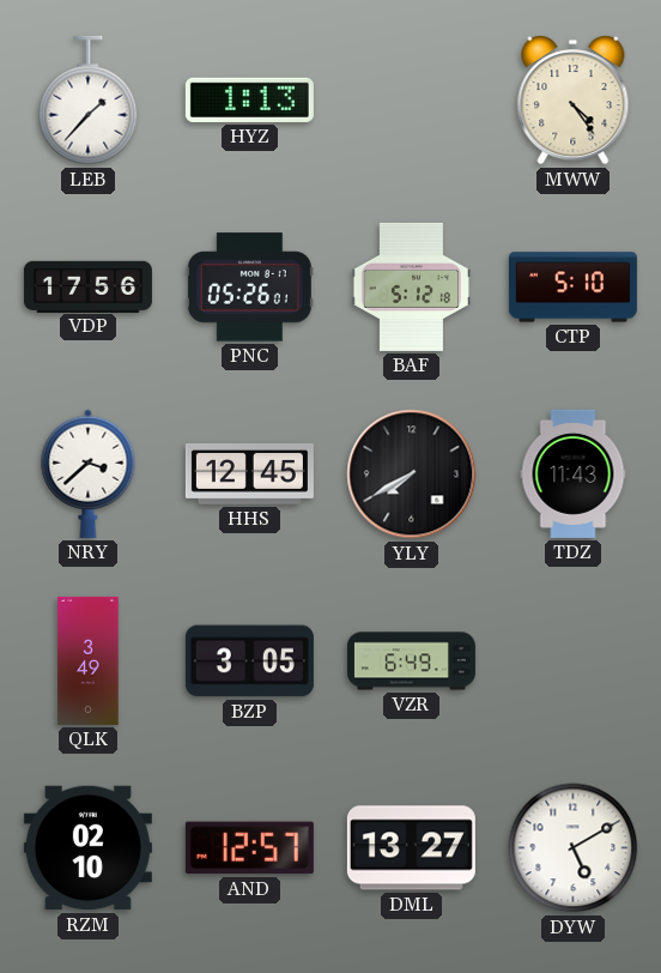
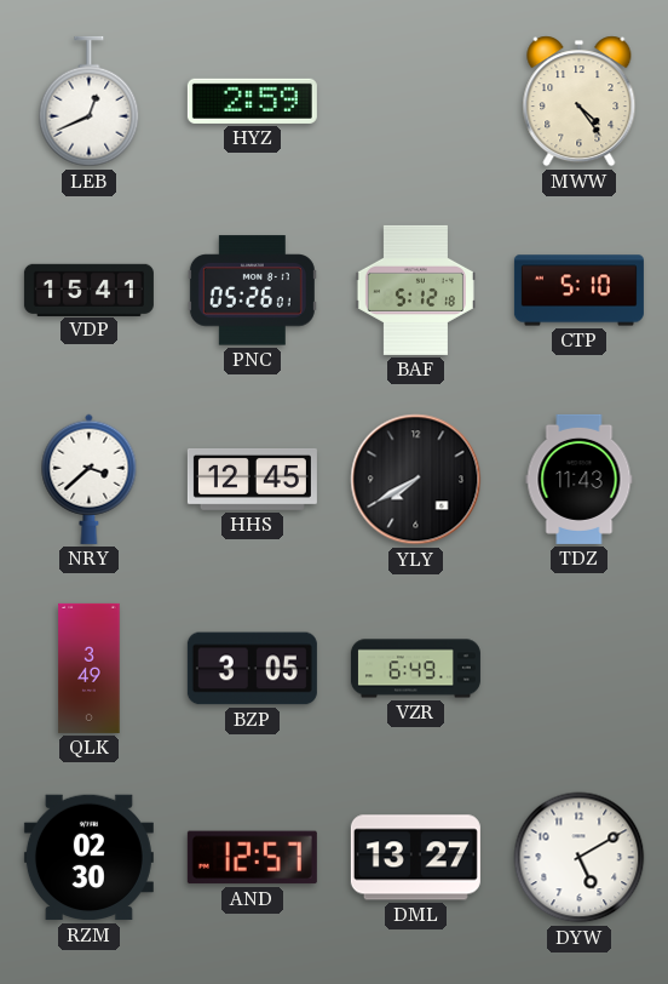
LEB: 1:37 -> 12:41
HYZ: 1:13 -> 2:59
VDP: 17:56 -> 15:41
RZM: 02:10 -> 02:30
